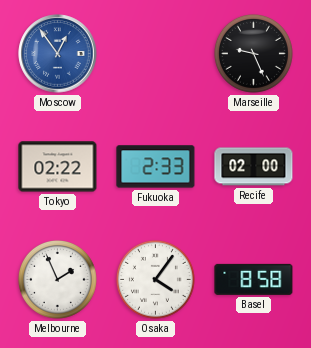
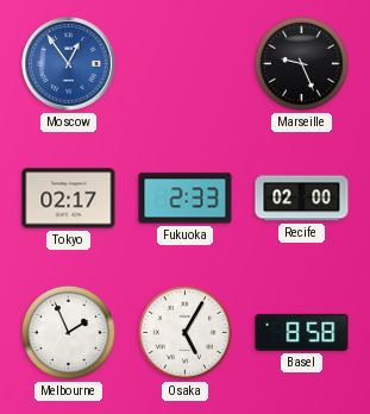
Tokyo: 02:22 -> 02:17
Osaka: 4:06 -> 5:05
